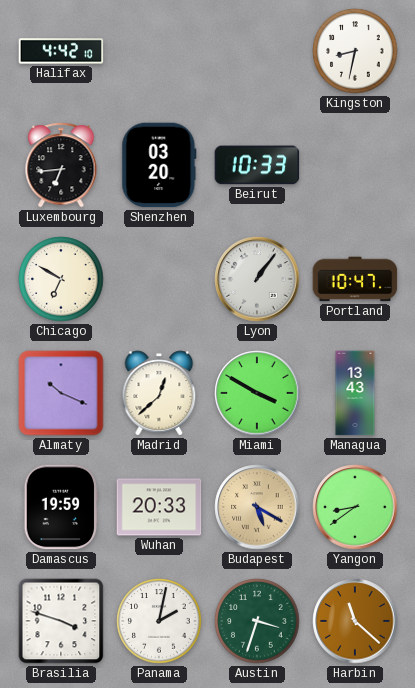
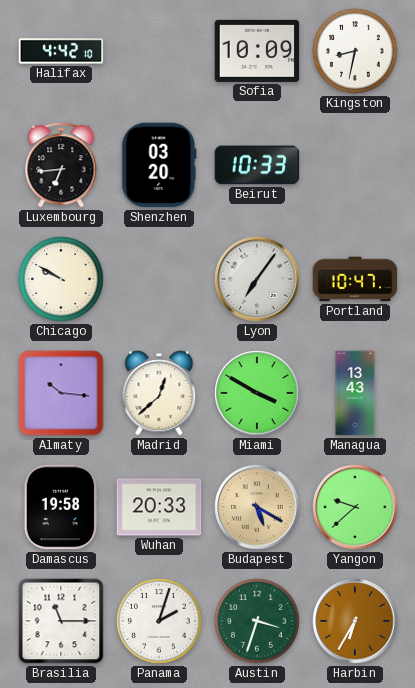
Sofia: none -> 10:09
Chicago: 6:50 -> 9:50
Lyon: 1:06 -> 7:06
Almaty: 10:19 -> 10:16
Damascus: 19:59 -> 19:58
Yangon: 8:39 -> 9:38
Brasilia: 3:48 -> 11:15
Panama: 2:02 -> 2:03
Harbin: 11:22 -> 6:35
